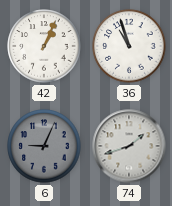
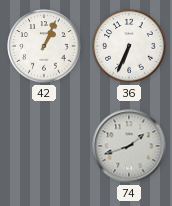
36: 10:57 -> 6:34
6: 9:04 -> none
